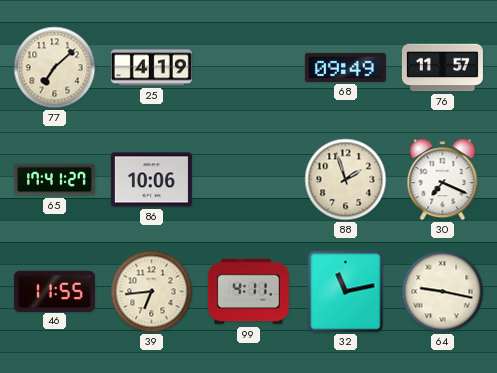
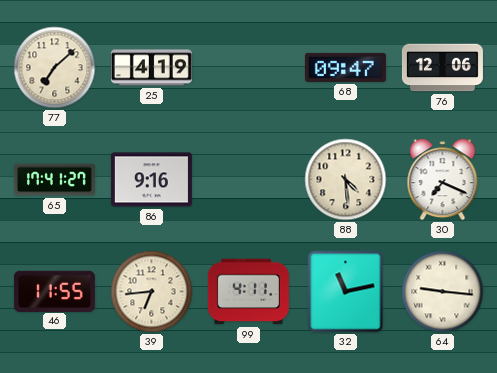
68: 09:49 -> 09:47
76: 11:57 -> 12:06
86: 10:06 -> 9:16
88: 1:57 -> 4:29
64: 9:17 -> 9:16
